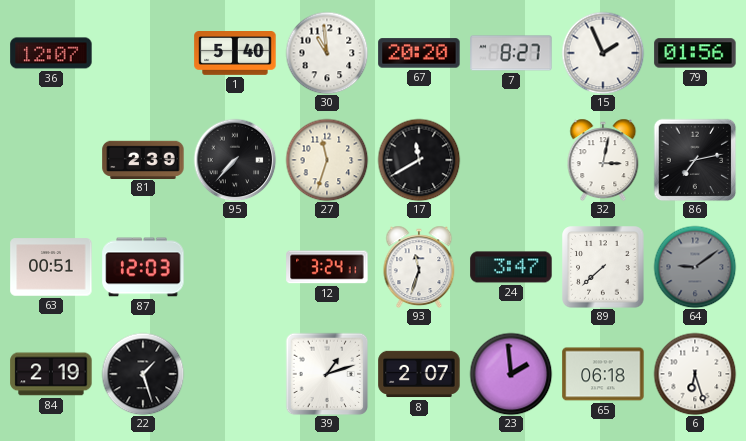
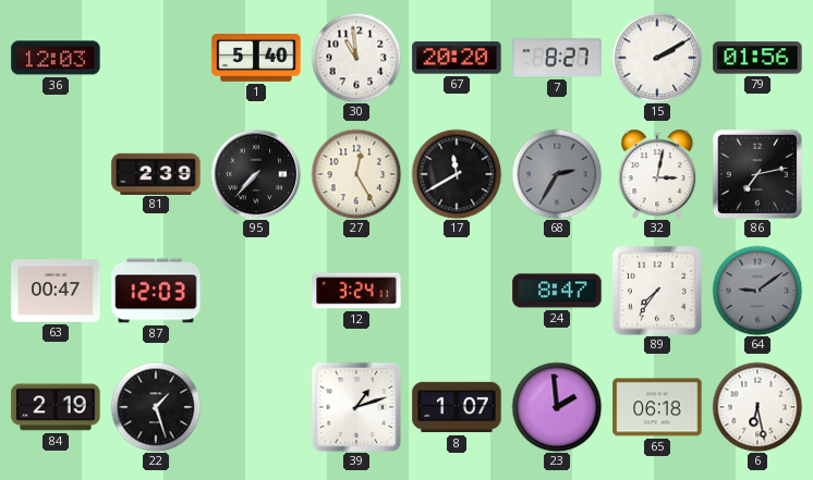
36: 12:07 -> 12:03
15: 1:56 -> 2:10
27: 11:33 -> 12:25
68: none -> 2:35
63: 00:51 -> 00:47
93: 11:33 -> none
24: 3:47 -> 8:47
89: 7:38 -> 7:36
8: 2:07 -> 1:07
6: 6:27 -> 6:28
